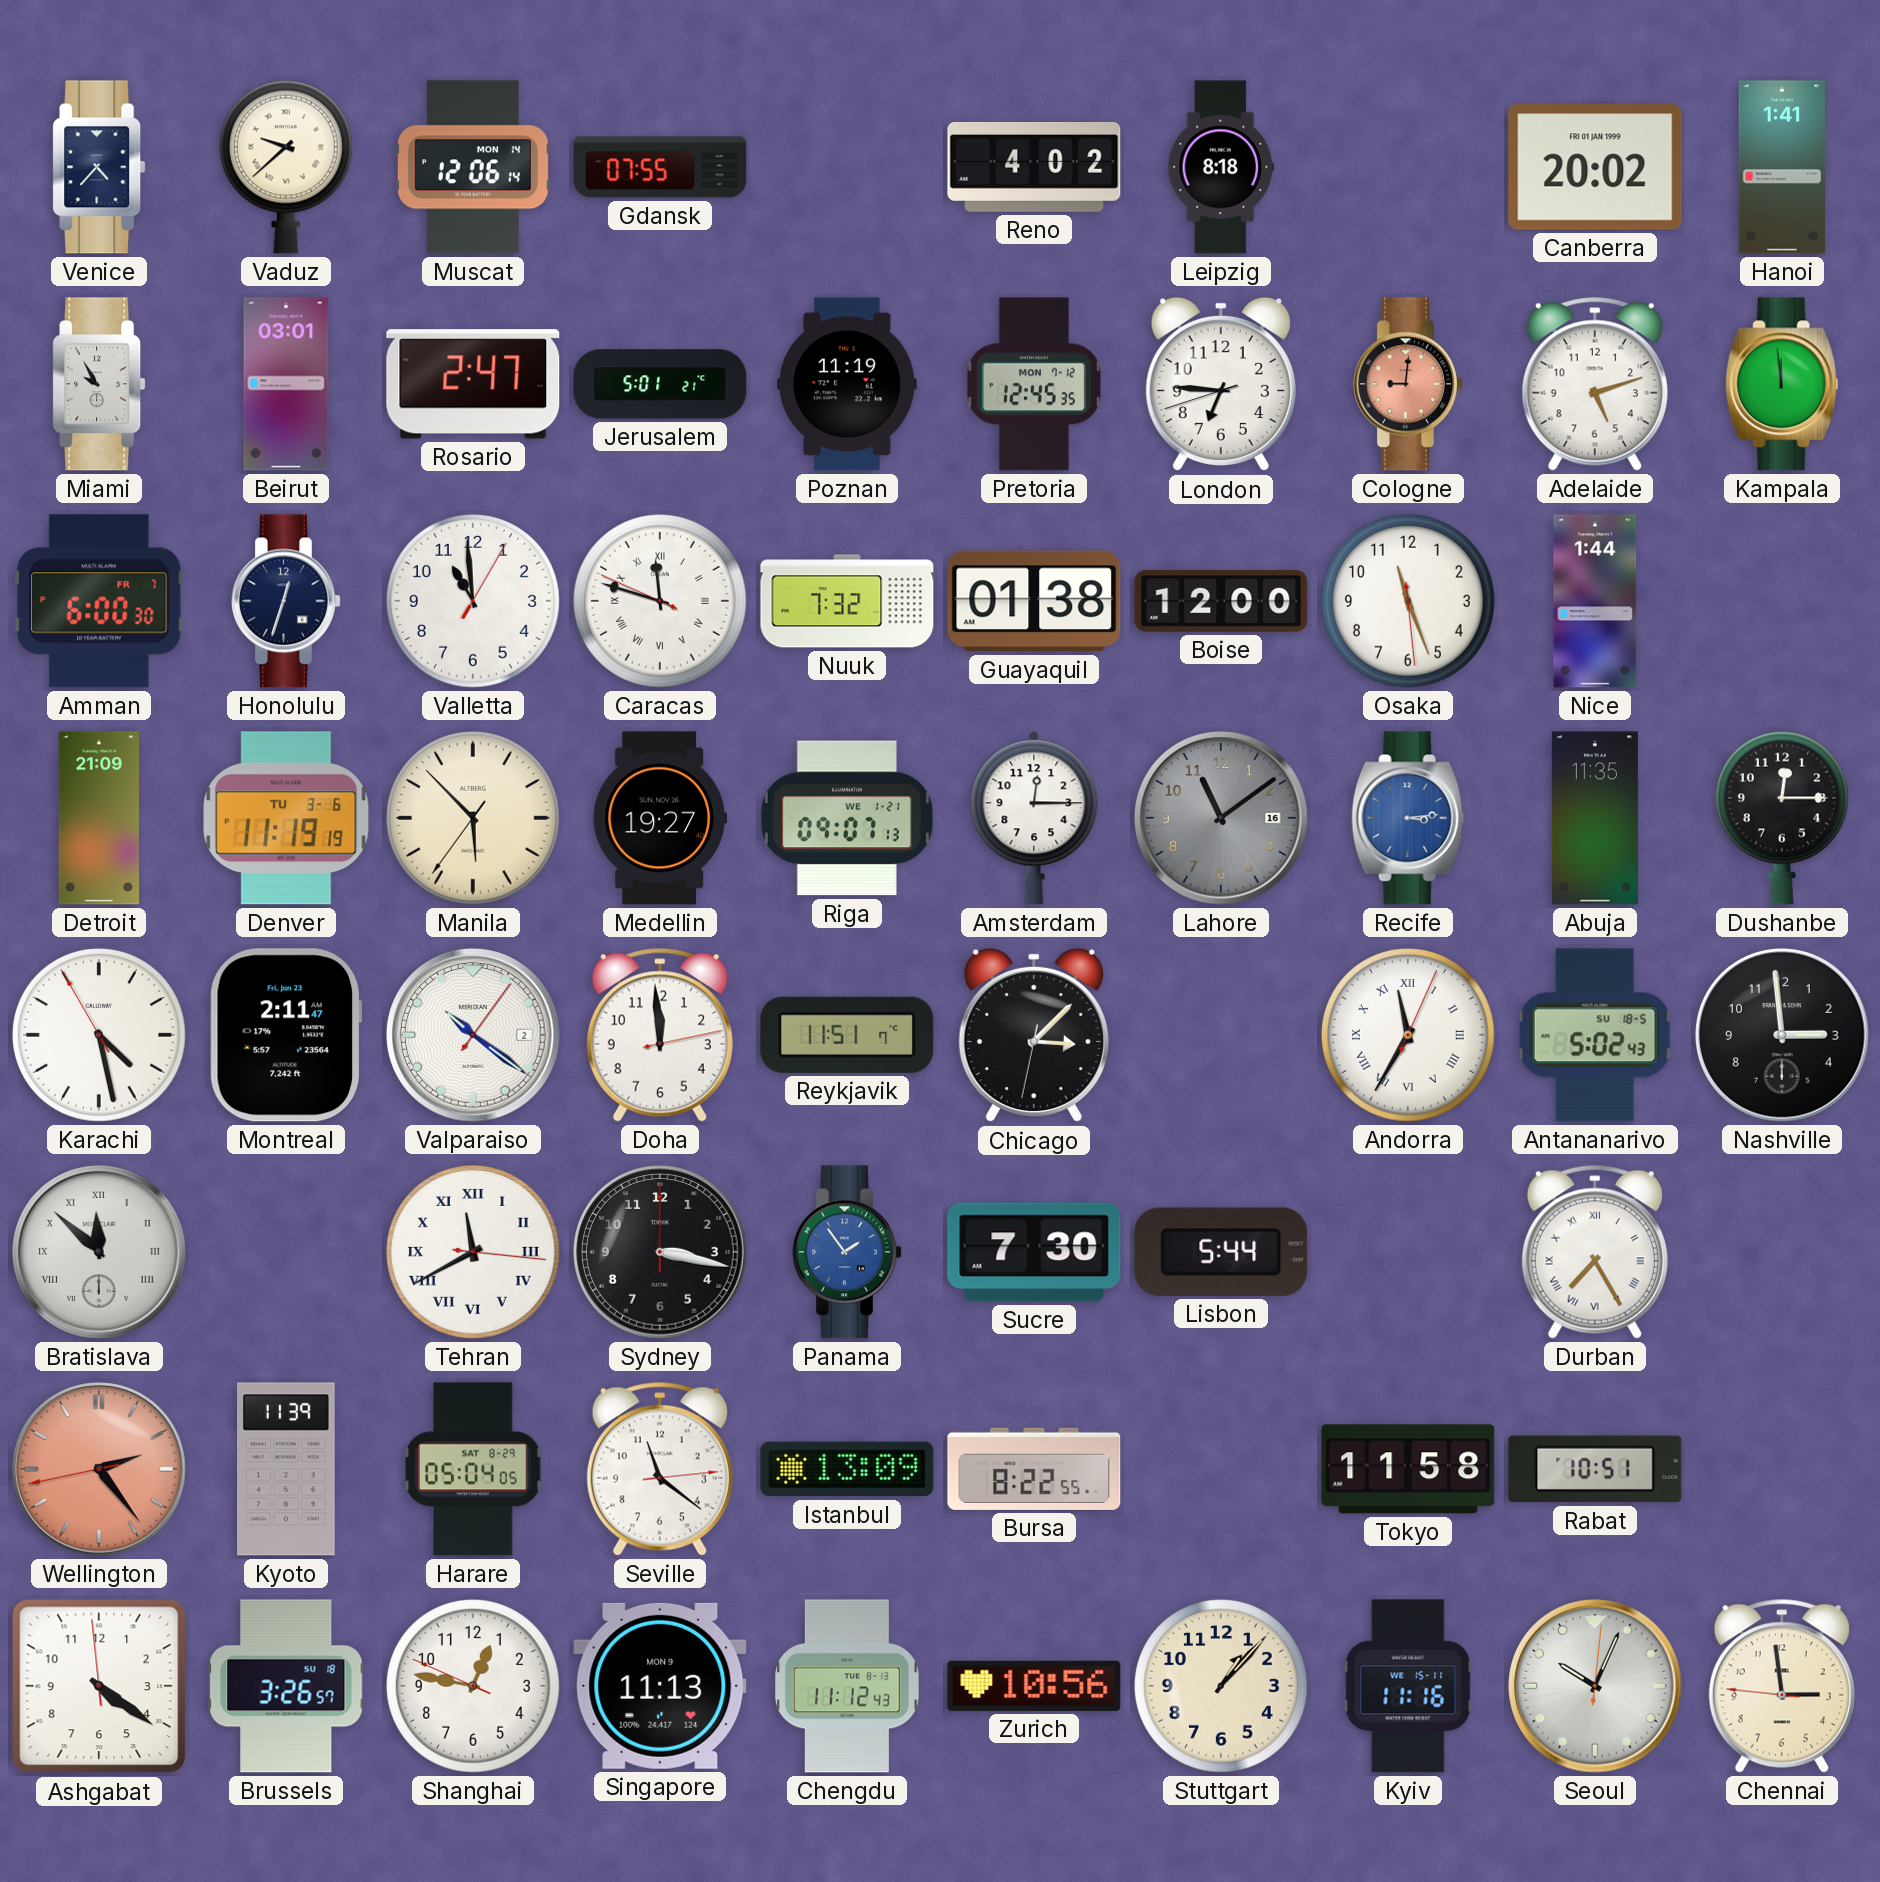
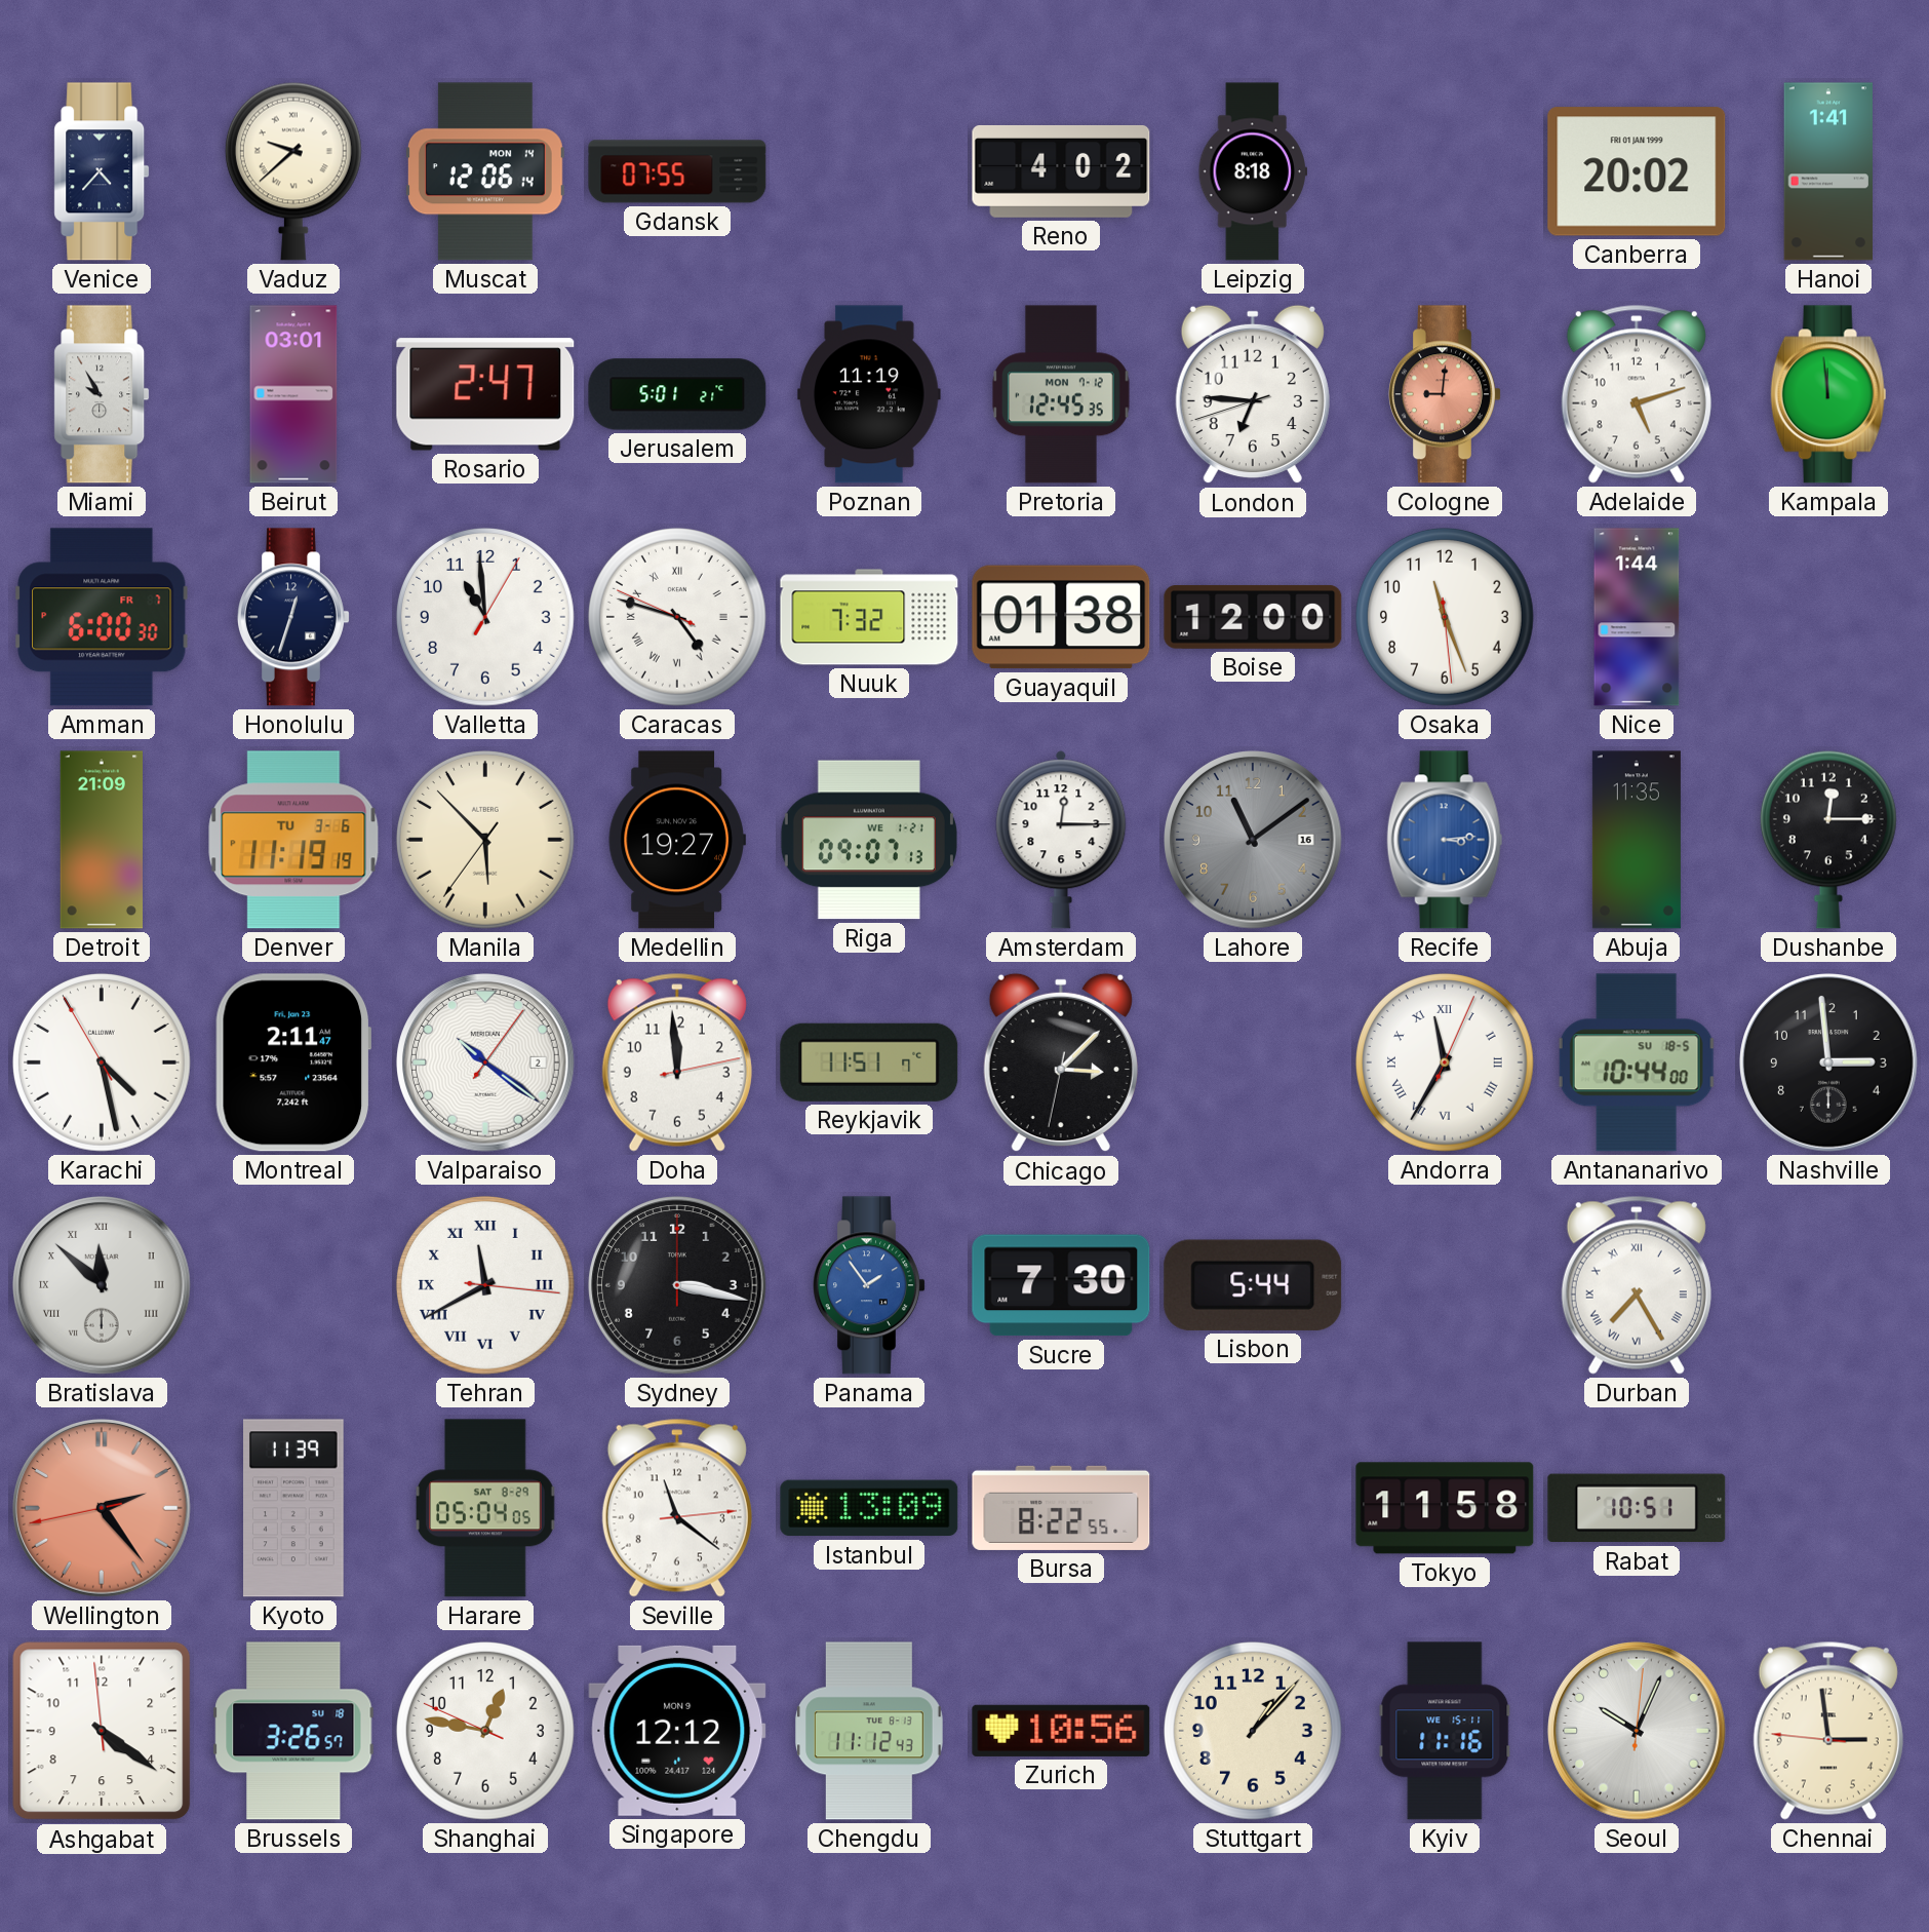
Caracas: 11:47 -> 4:47
Antananarivo: 5:02 -> 10:44
Singapore: 11:13 -> 12:12
